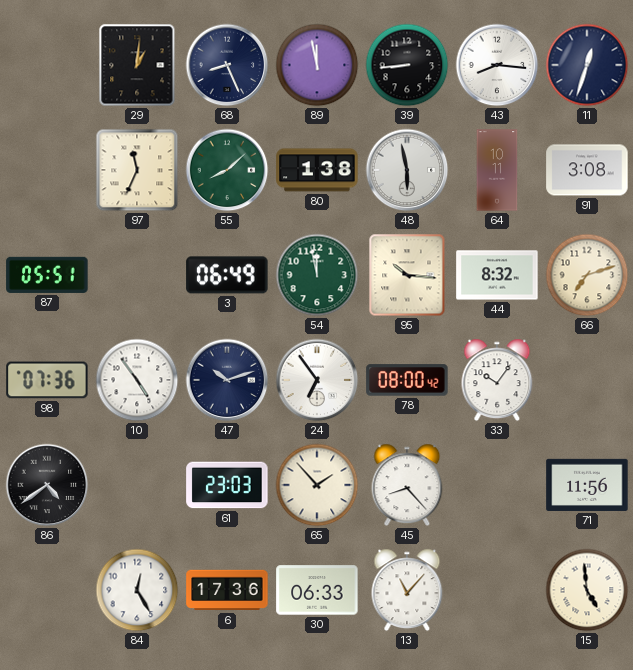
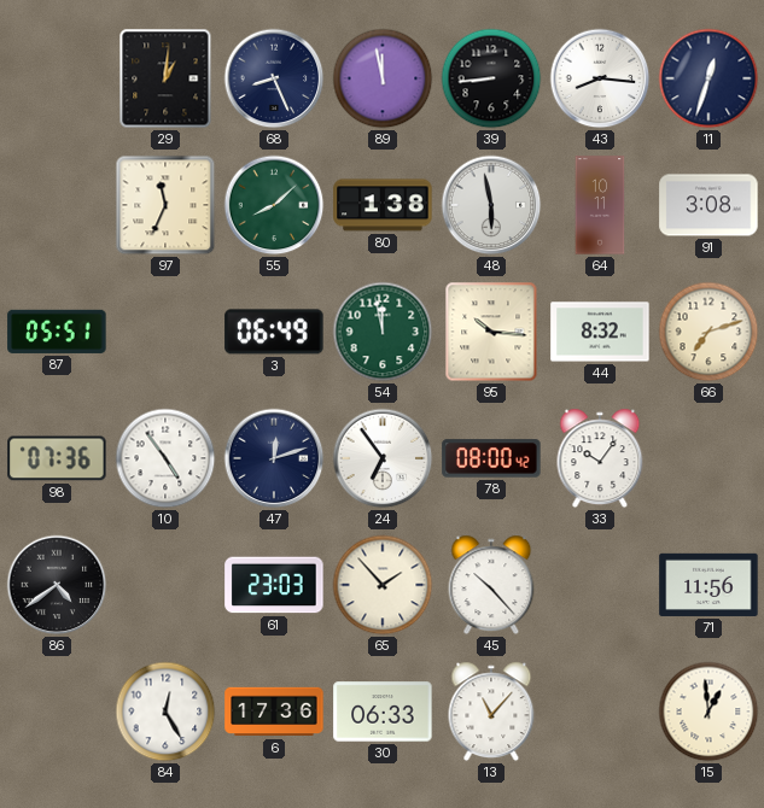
47: 10:12 -> 12:12
45: 8:23 -> 10:23
15: 4:59 -> 12:59
